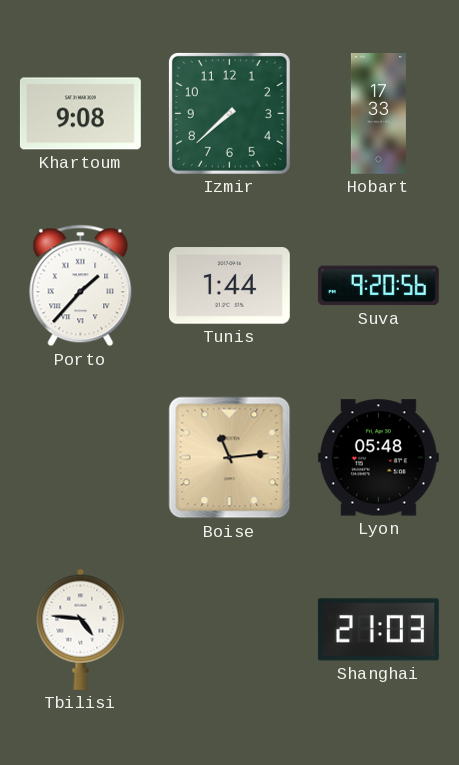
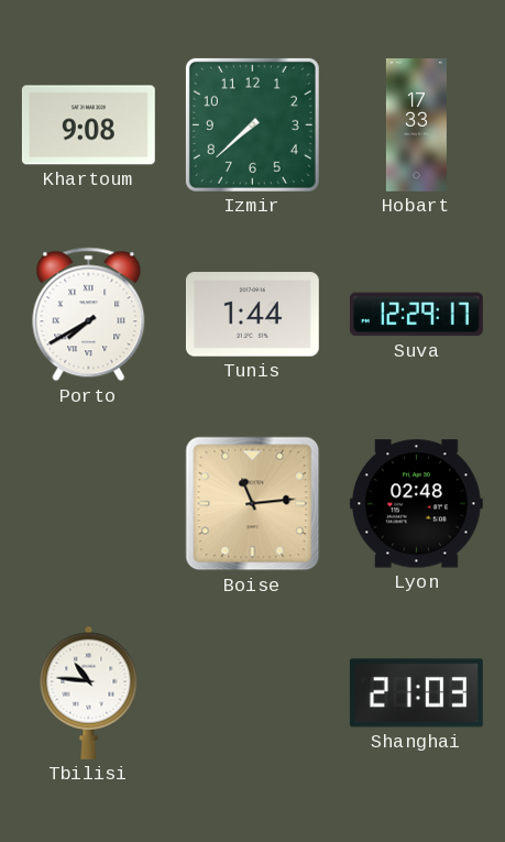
Porto: 1:37 -> 7:40
Suva: 9:20 -> 12:29
Lyon: 05:48 -> 02:48
Tbilisi: 4:46 -> 10:46
